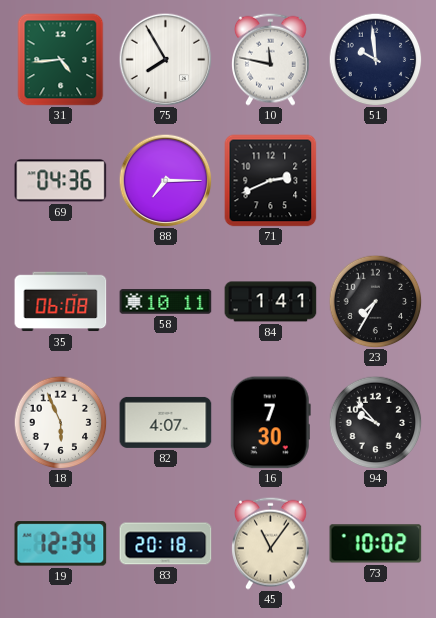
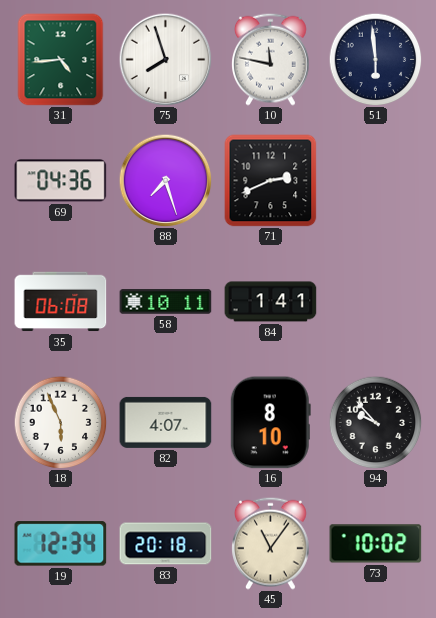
75: 7:55 -> 7:57
51: 9:59 -> 5:59
88: 7:15 -> 7:27
23: 7:35 -> none
16: 7:30 -> 8:10
